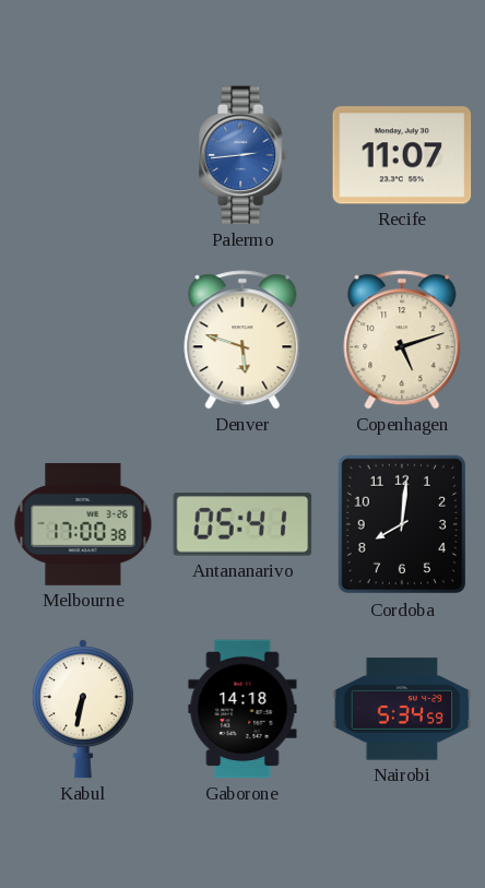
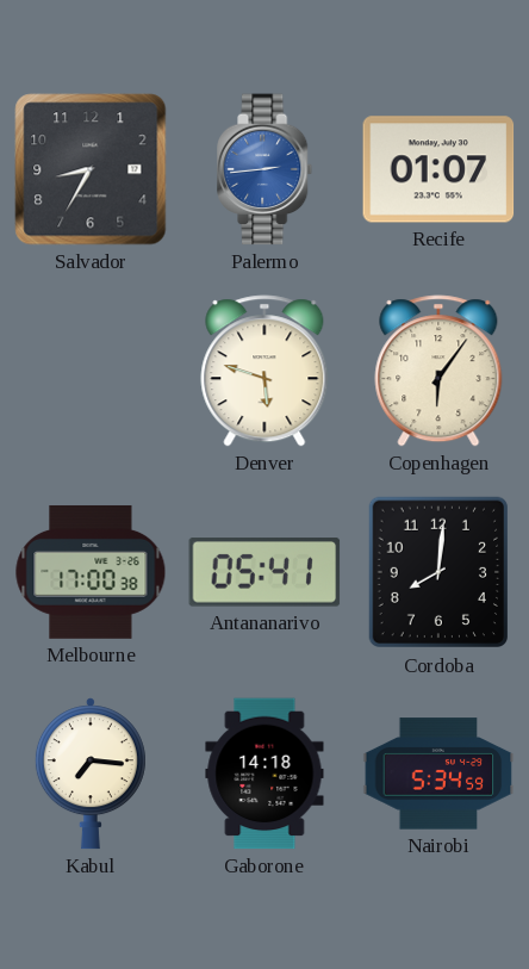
Salvador: none -> 8:35
Recife: 11:07 -> 01:07
Copenhagen: 5:12 -> 6:06
Kabul: 6:32 -> 7:16
